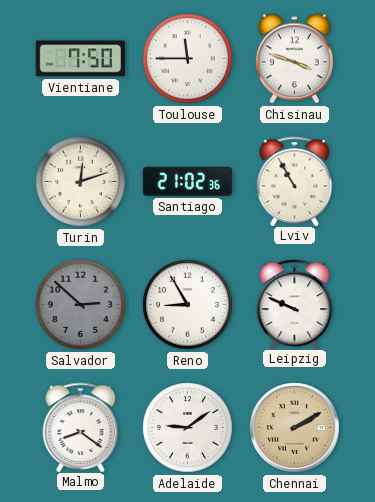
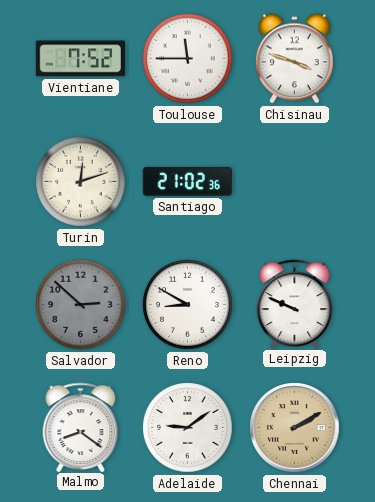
Vientiane: 7:50 -> 7:52
Lviv: 10:55 -> none
Reno: 8:55 -> 8:50
